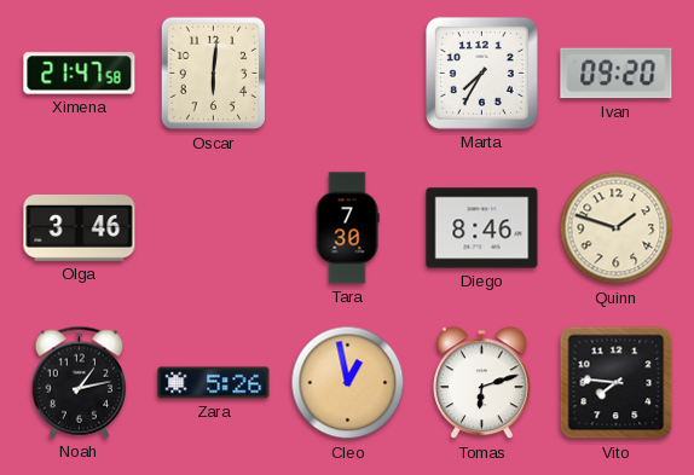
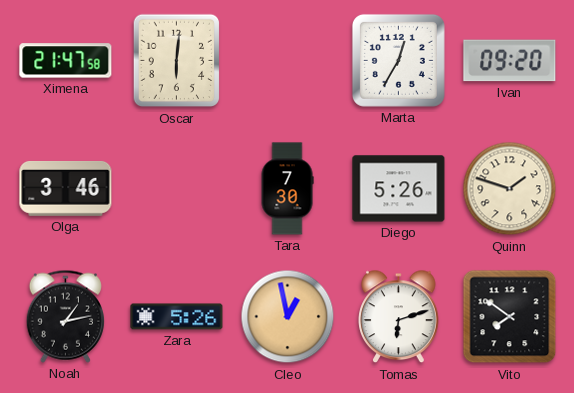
Marta: 7:35 -> 12:35
Diego: 8:46 -> 5:26
Vito: 7:46 -> 7:51
